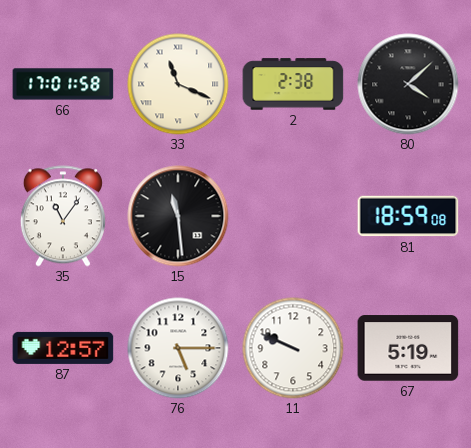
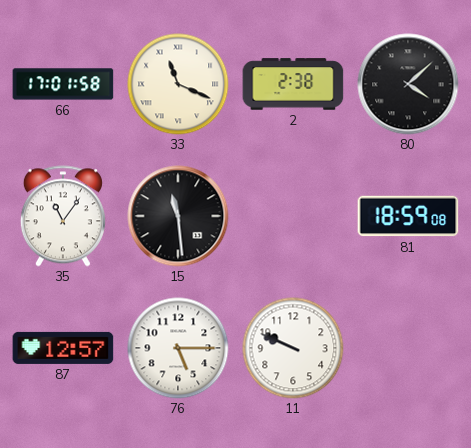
67: 5:19 -> none
